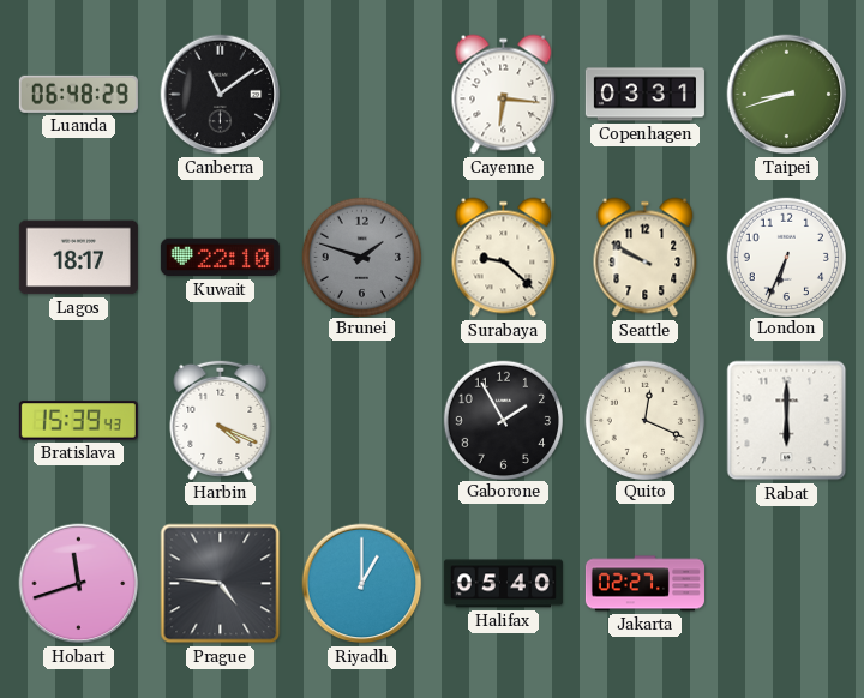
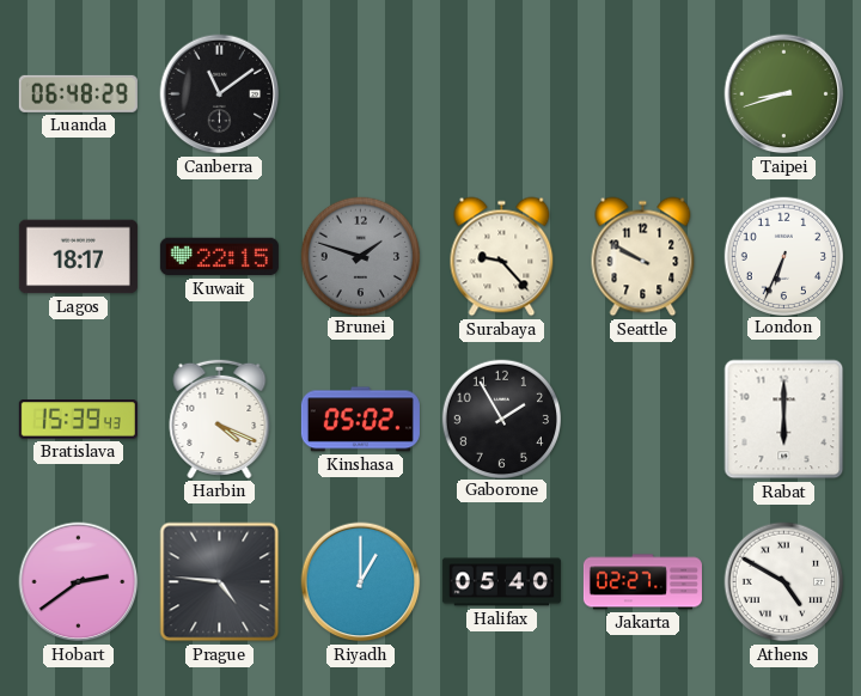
Cayenne: 6:16 -> none
Copenhagen: 03:31 -> none
Kuwait: 22:10 -> 22:15
Surabaya: 9:22 -> 9:23
Kinshasa: none -> 05:02
Quito: 12:19 -> none
Hobart: 11:42 -> 2:39
Athens: none -> 4:50
